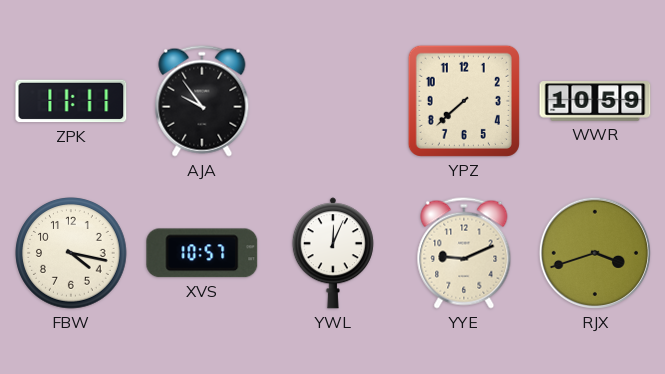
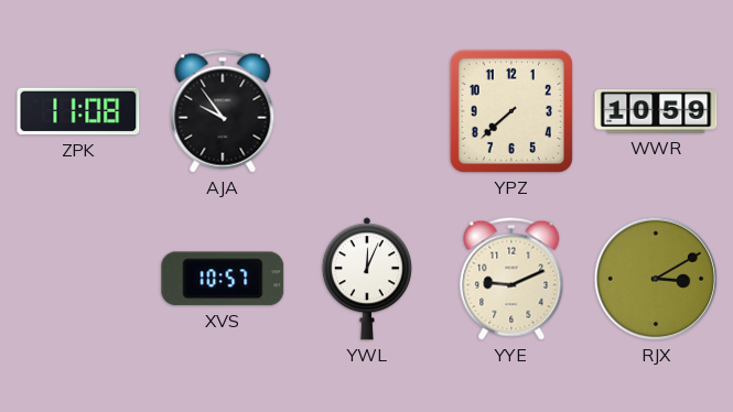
ZPK: 11:11 -> 11:08
FBW: 4:17 -> none
RJX: 3:42 -> 3:10
